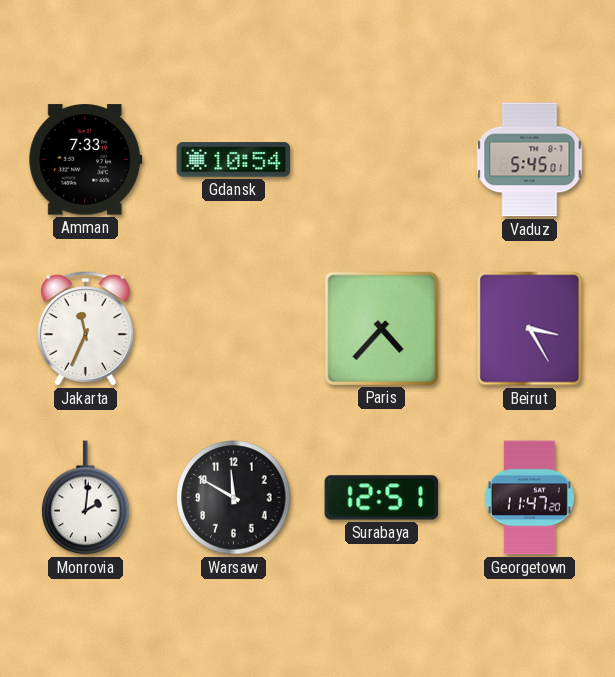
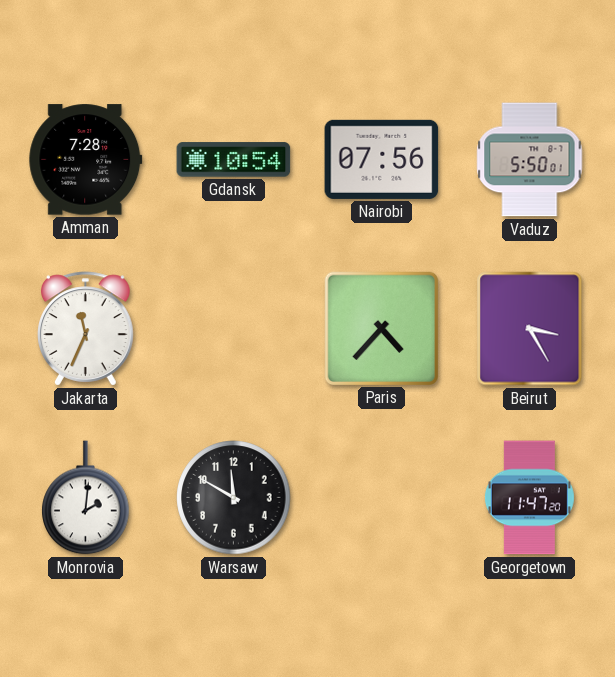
Amman: 7:33 -> 7:28
Nairobi: none -> 07:56
Vaduz: 5:45 -> 5:50
Surabaya: 12:51 -> none
